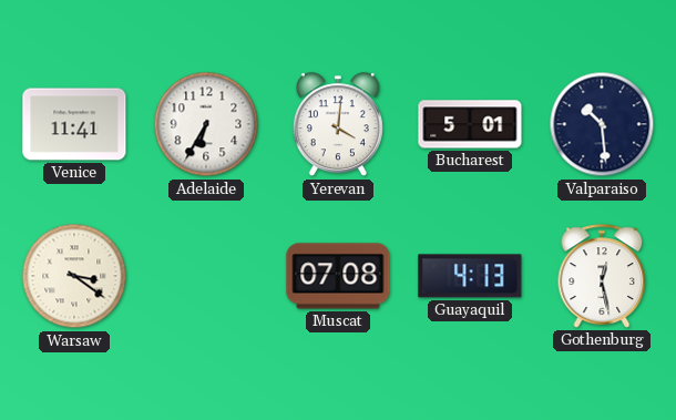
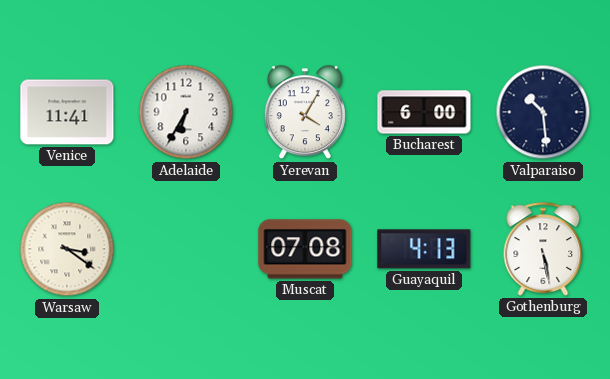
Yerevan: 4:01 -> 4:05
Bucharest: 5:01 -> 6:00
Gothenburg: 12:28 -> 5:28
